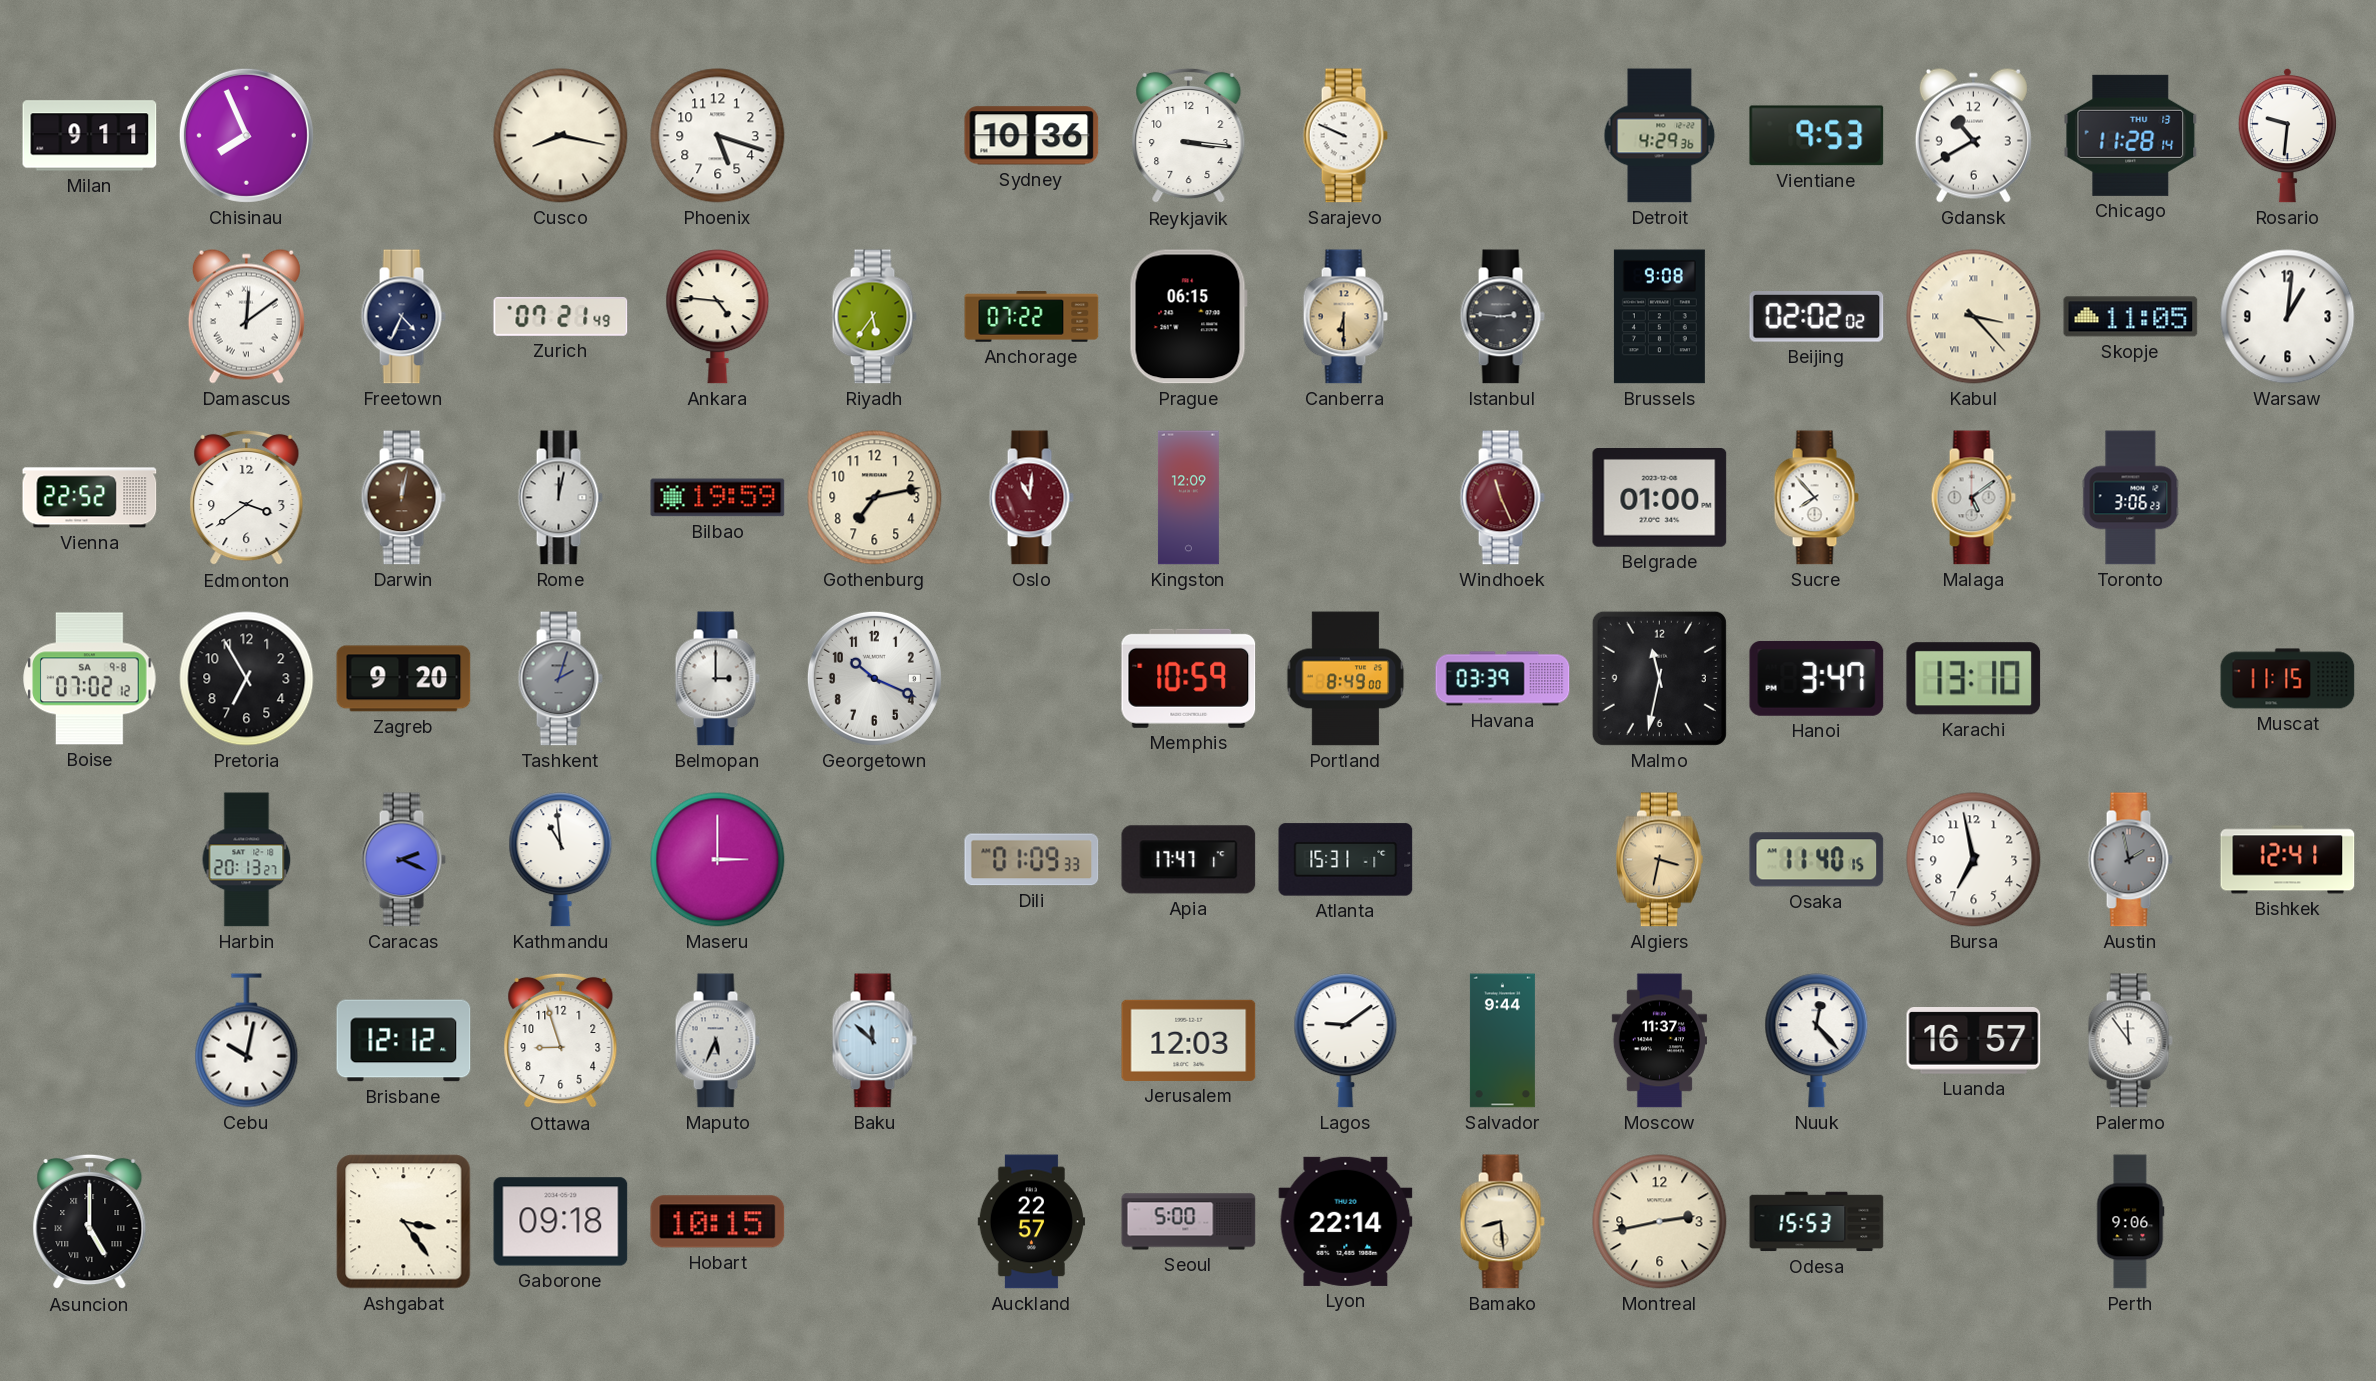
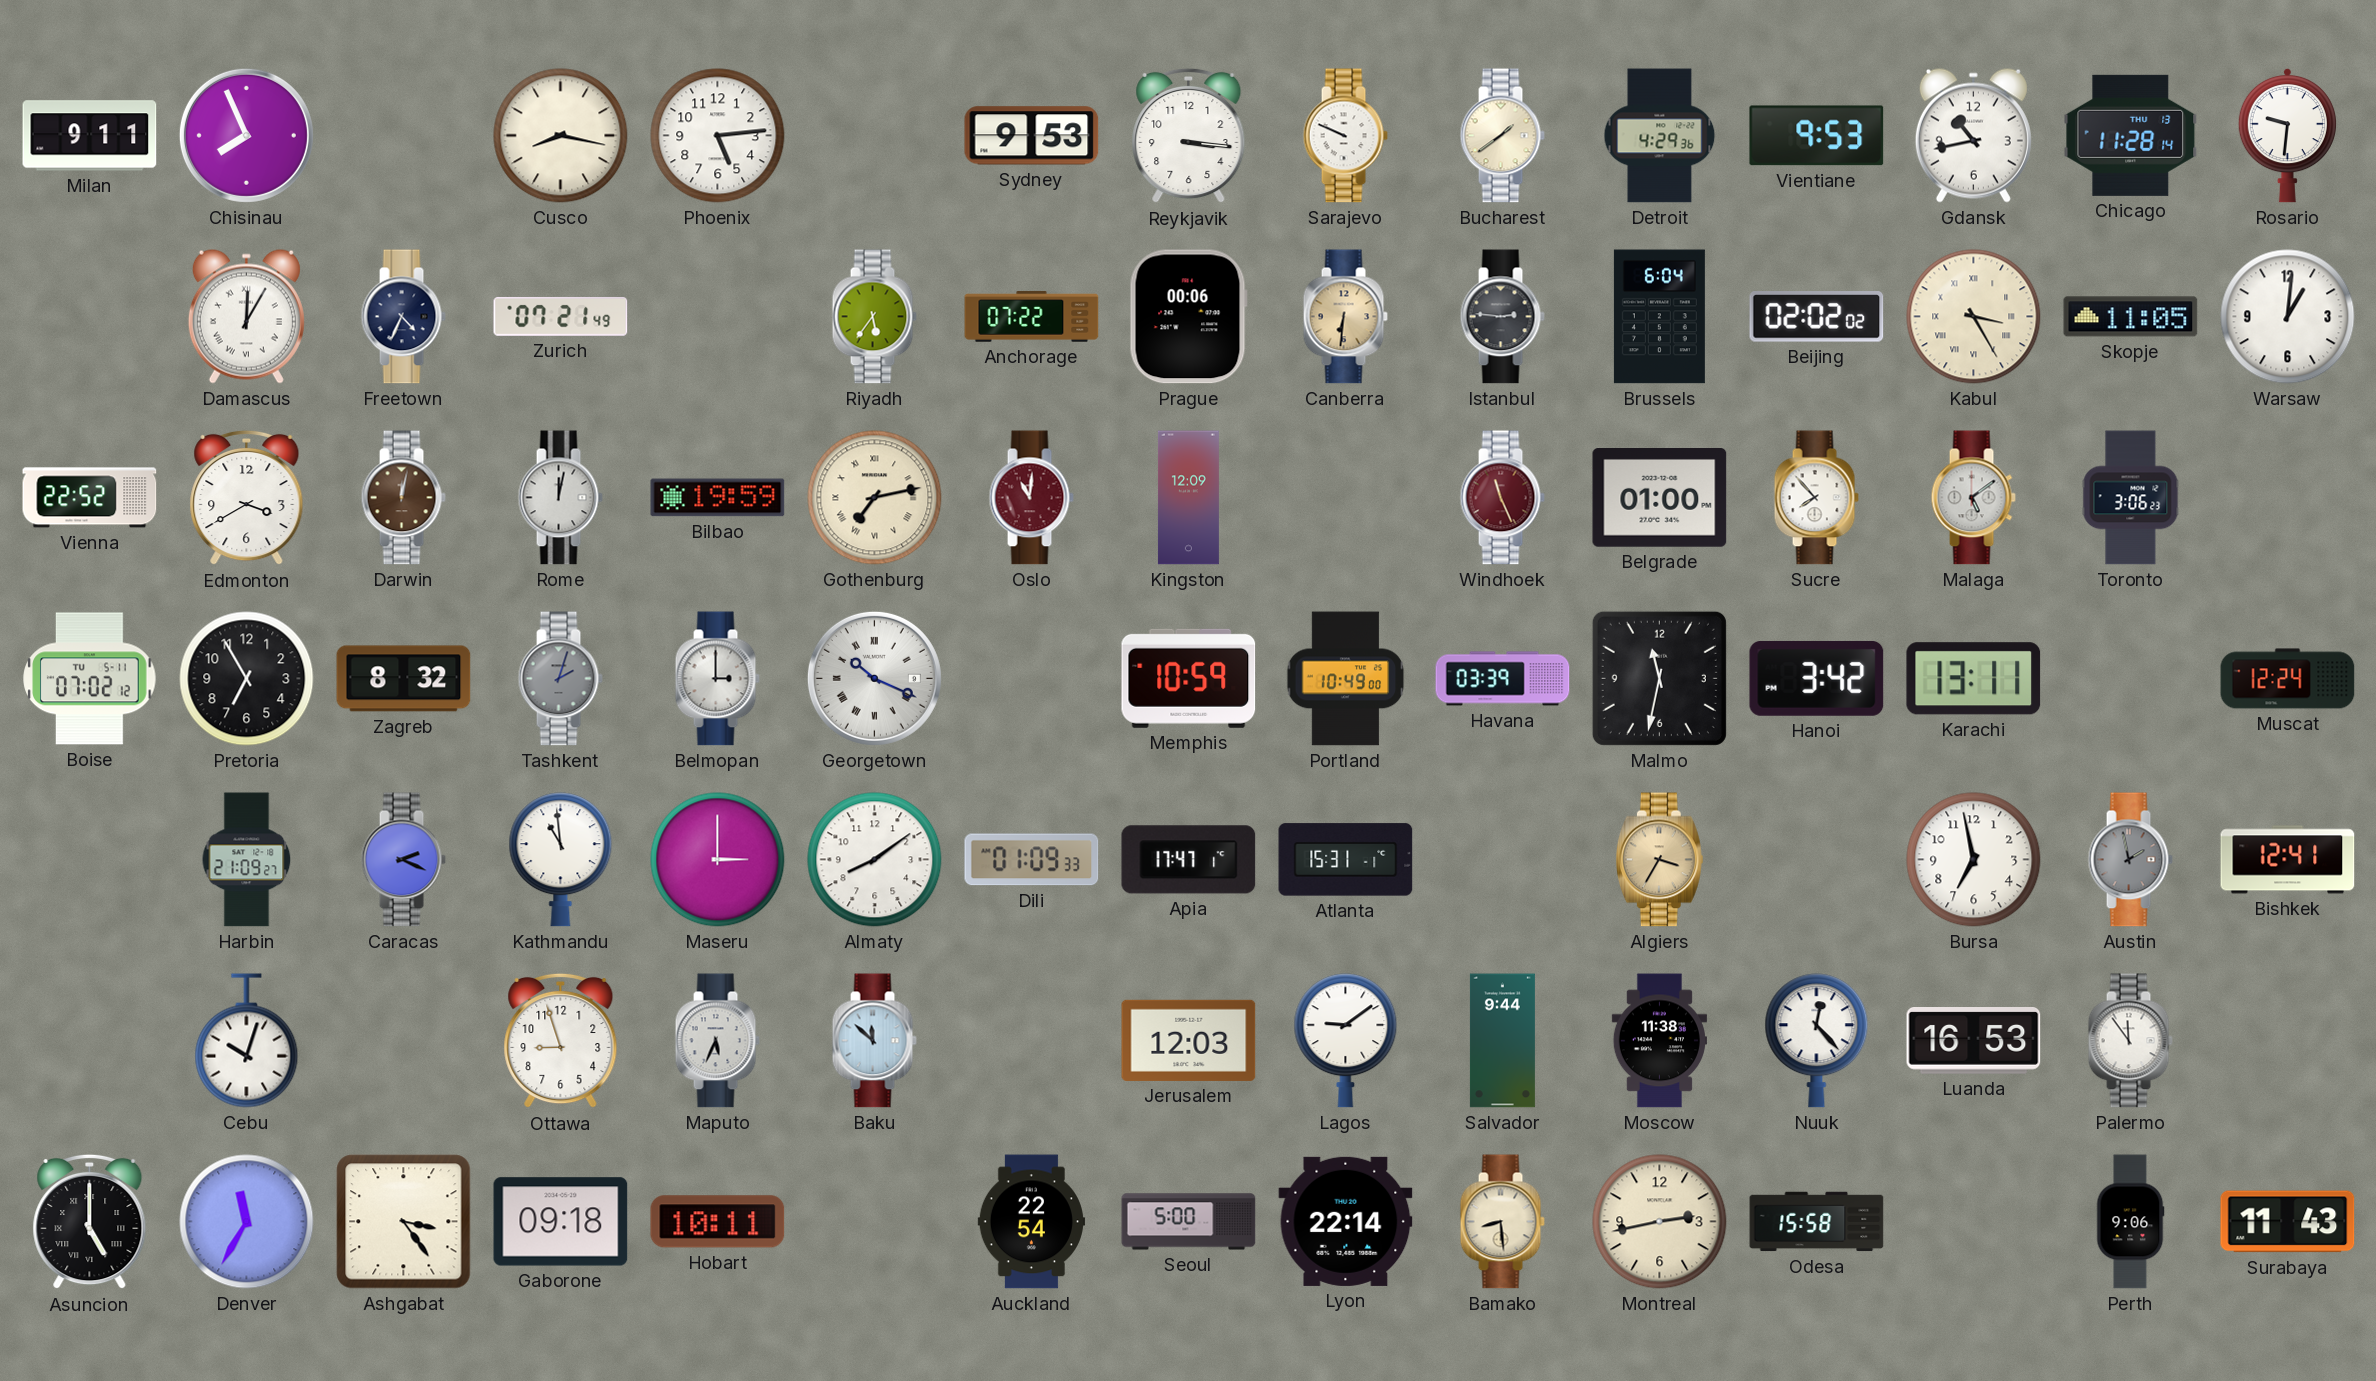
Phoenix: 5:18 -> 5:14
Sydney: 10:36 -> 9:53
Bucharest: none -> 1:39
Gdansk: 10:40 -> 10:43
Damascus: 12:09 -> 12:05
Ankara: 4:46 -> none
Prague: 06:15 -> 00:06
Canberra: 6:30 -> 6:31
Brussels: 9:08 -> 6:04
Kabul: 3:23 -> 3:25
Edmonton: 3:39 -> 3:40
Gothenburg numerals: Arabic -> Roman
Boise date: SA 9-8 -> TU 5-11
Zagreb: 9:20 -> 8:32
Georgetown numerals: Arabic -> Roman
Portland: 8:49 -> 10:49
Hanoi: 3:47 -> 3:42
Karachi: 13:10 -> 13:11
Muscat: 11:15 -> 12:24
Harbin: 20:13 -> 21:09
Almaty: none -> 8:09
Algiers: 3:32 -> 3:35
Osaka: 11:40 -> none
Cebu: 10:02 -> 10:03
Brisbane: 12:12 -> none
Moscow: 11:37 -> 11:38
Luanda: 16:57 -> 16:53
Denver: none -> 11:35
Hobart: 10:15 -> 10:11
Auckland: 22:57 -> 22:54
Odesa: 15:53 -> 15:58
Surabaya: none -> 11:43
